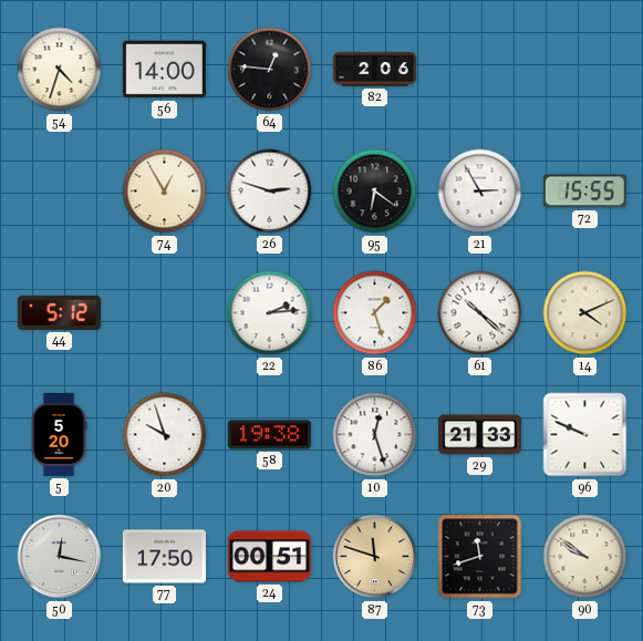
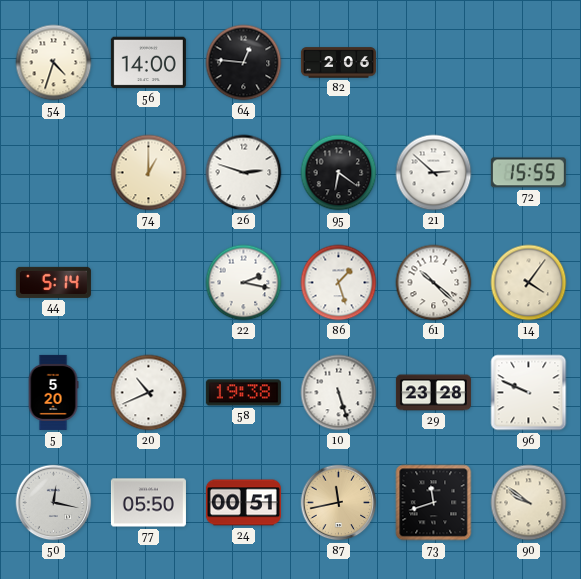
74: 12:55 -> 1:00
21: 2:55 -> 2:52
44: 5:12 -> 5:14
22: 2:14 -> 2:17
14: 4:11 -> 4:06
20: 9:57 -> 10:41
10: 12:27 -> 5:27
29: 21:33 -> 23:28
77: 17:50 -> 05:50
87: 11:48 -> 11:43
